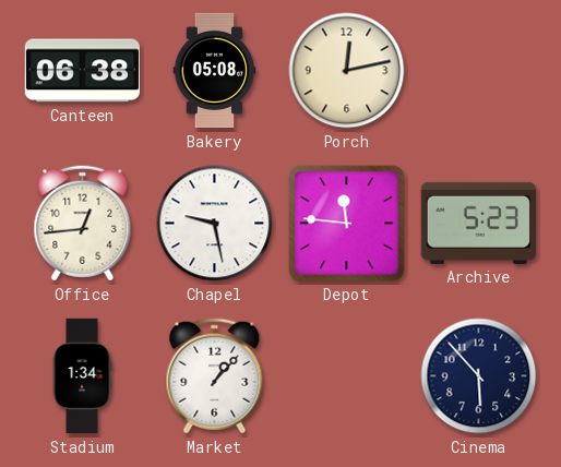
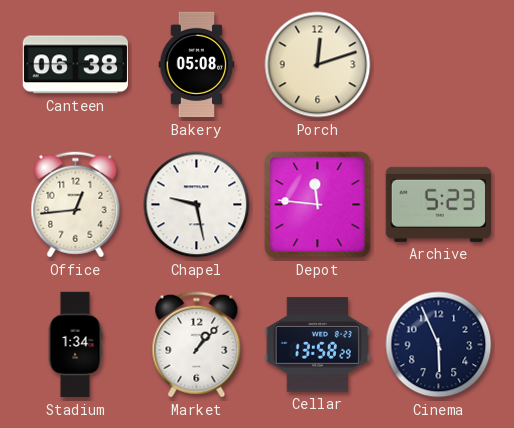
Porch: 12:13 -> 12:12
Cellar: none -> 13:58
Cinema: 5:53 -> 5:56
